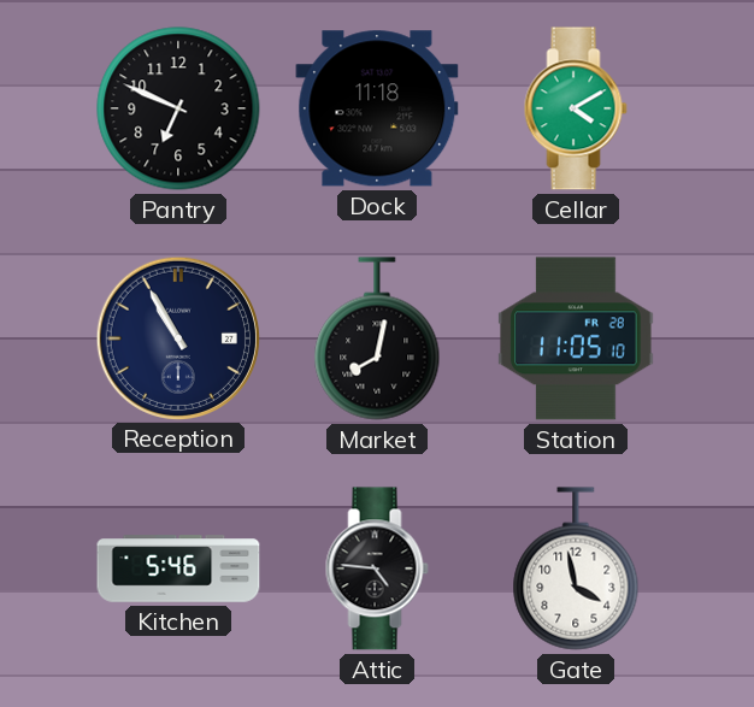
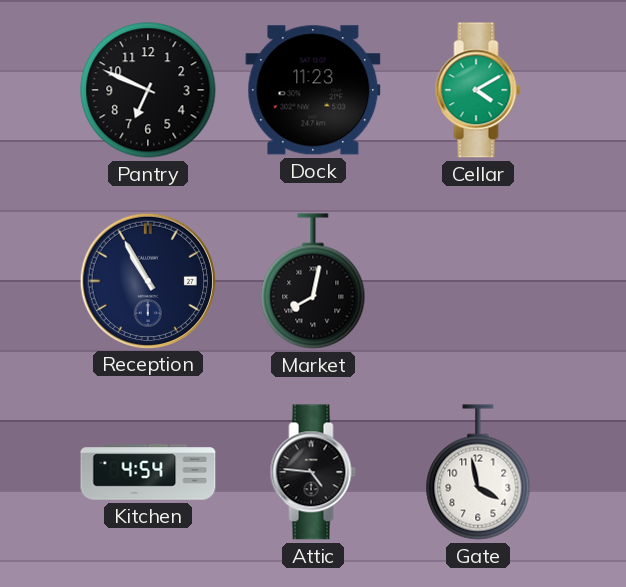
Dock: 11:18 -> 11:23
Station: 11:05 -> none
Kitchen: 5:46 -> 4:54
